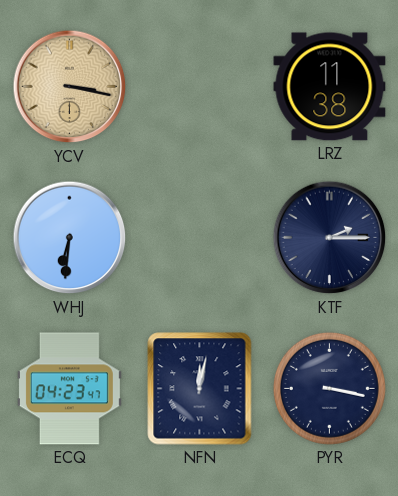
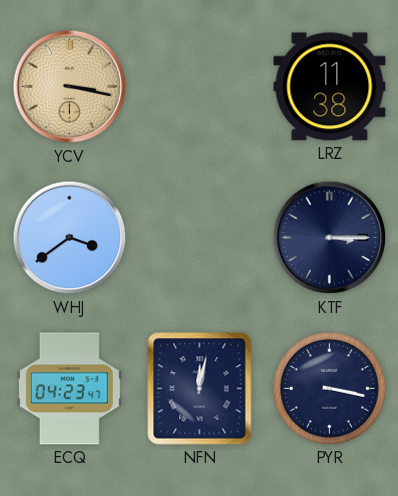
WHJ: 6:31 -> 3:39
KTF: 2:15 -> 3:15
